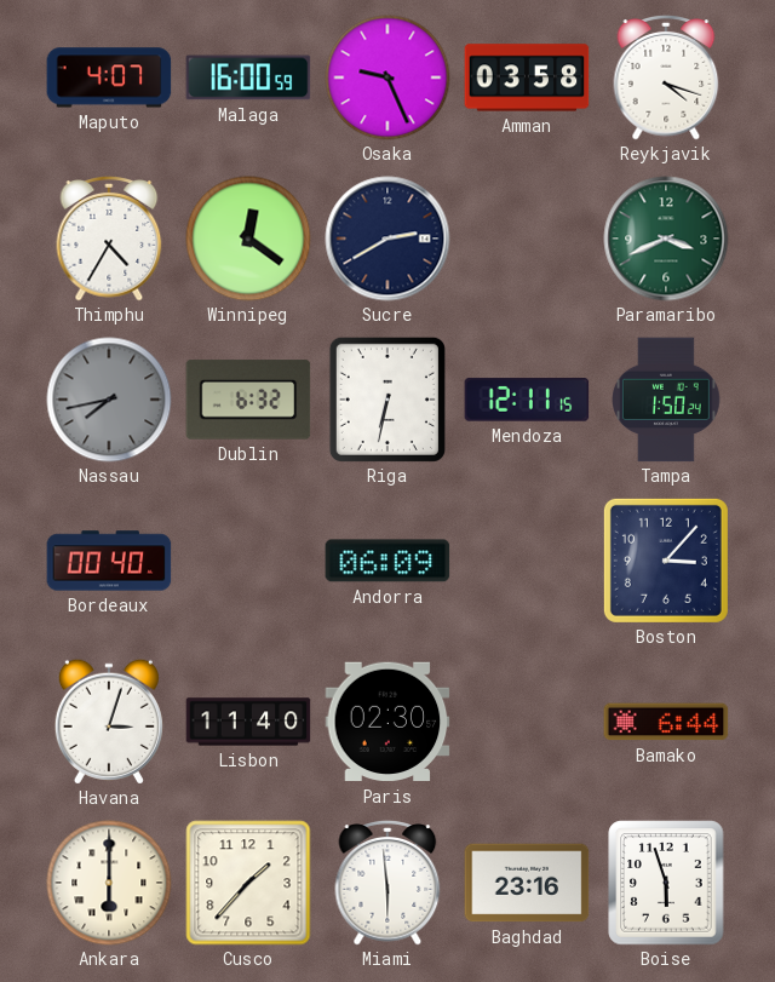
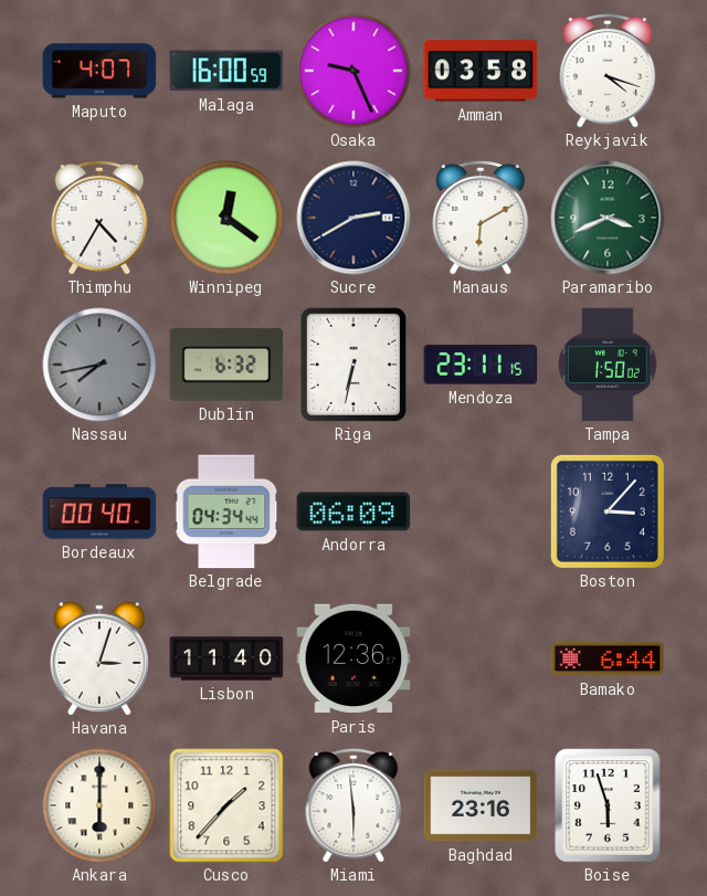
Manaus: none -> 6:10
Mendoza: 12:11 -> 23:11
Tampa: 1:50:24 -> 1:50:02
Belgrade: none -> 04:34
Paris: 02:30 -> 12:36
